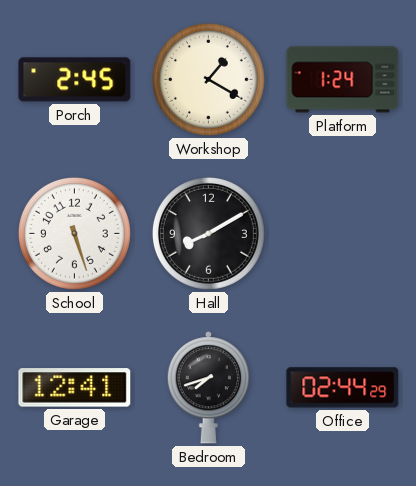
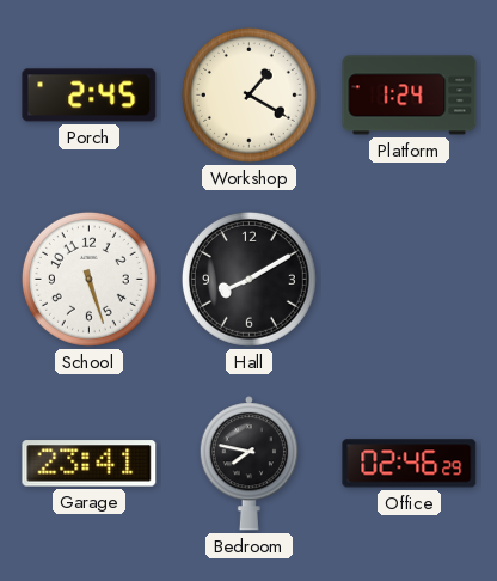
Garage: 12:41 -> 23:41
Bedroom: 7:42 -> 7:47
Office: 02:44 -> 02:46
